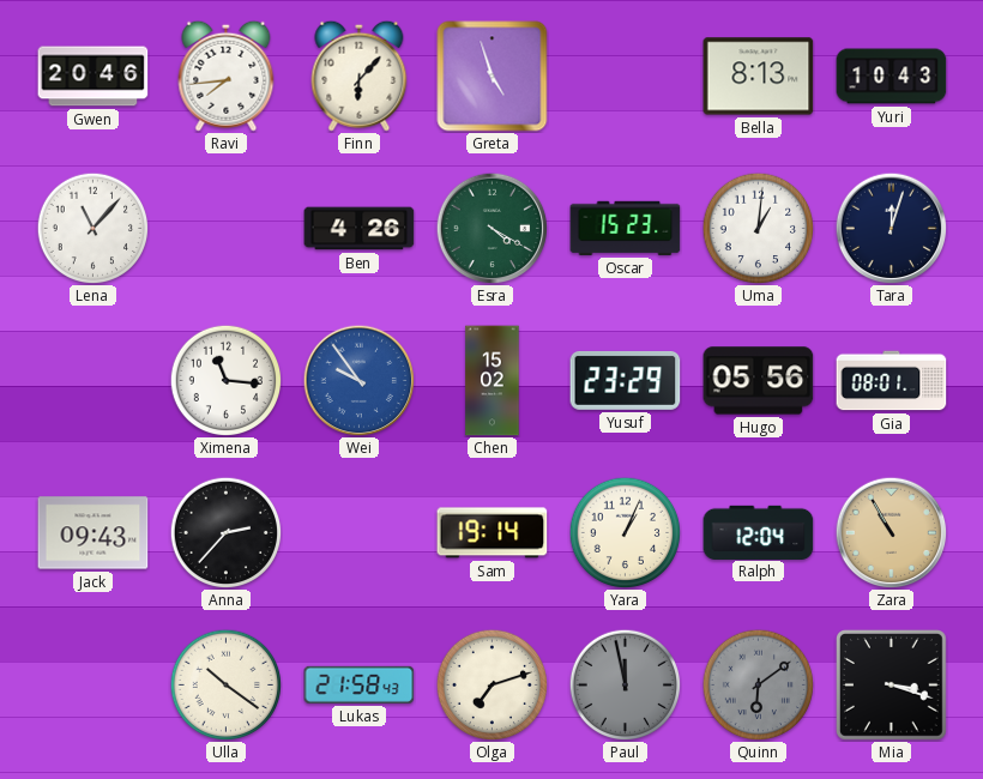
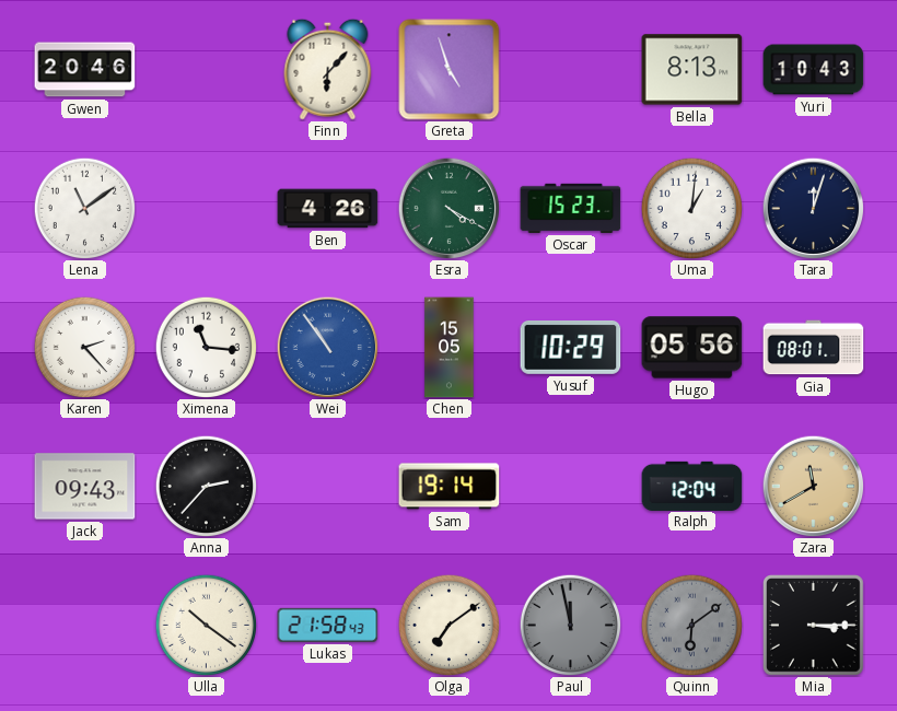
Ravi: 7:44 -> none
Lena: 11:07 -> 11:09
Karen: none -> 2:23
Wei: 9:54 -> 10:54
Chen: 15:02 -> 15:05
Yusuf: 23:29 -> 10:29
Yara: 1:04 -> none
Zara: 10:55 -> 11:40
Olga: 7:12 -> 7:09
Mia: 3:18 -> 3:15
